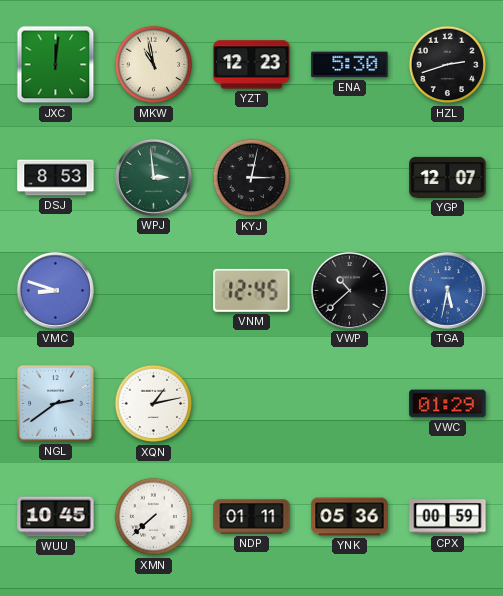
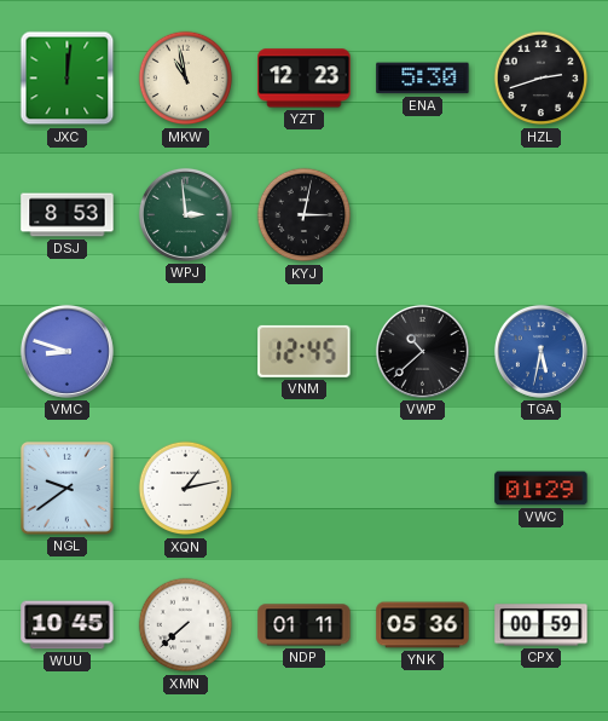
YGP: 12:07 -> none
NGL: 2:39 -> 9:39
